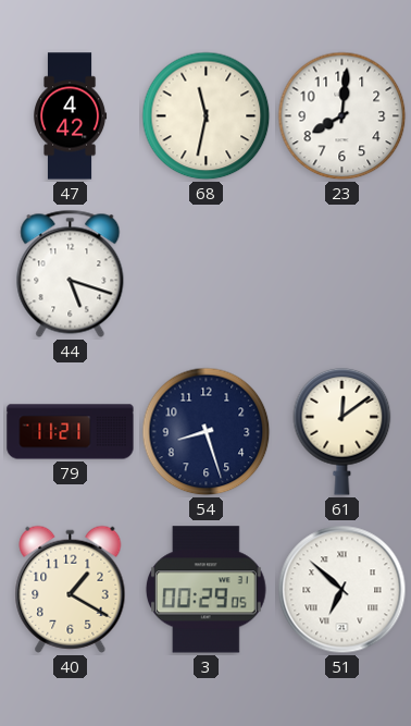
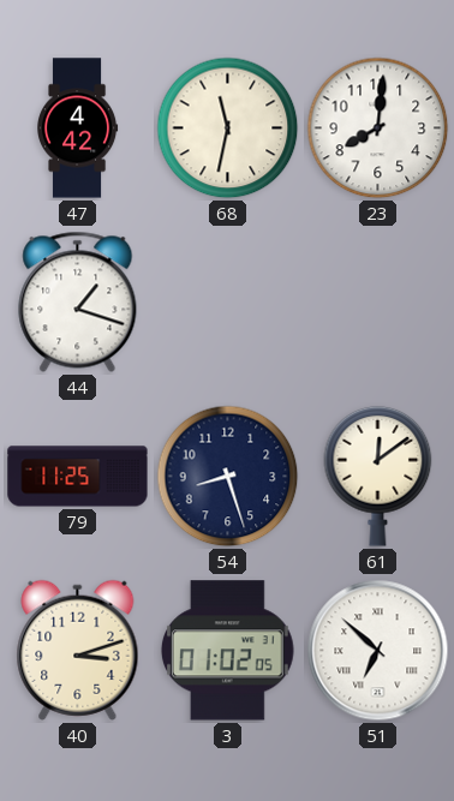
44: 5:18 -> 1:18
79: 11:21 -> 11:25
40: 1:20 -> 3:12
3: 00:29 -> 01:02
